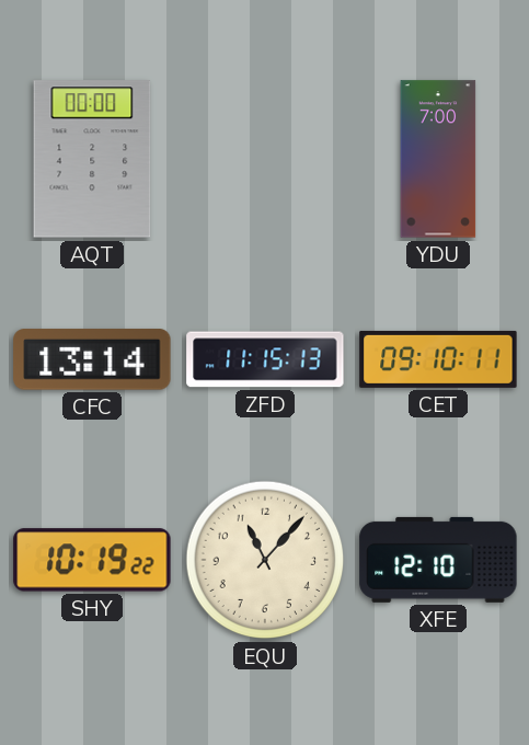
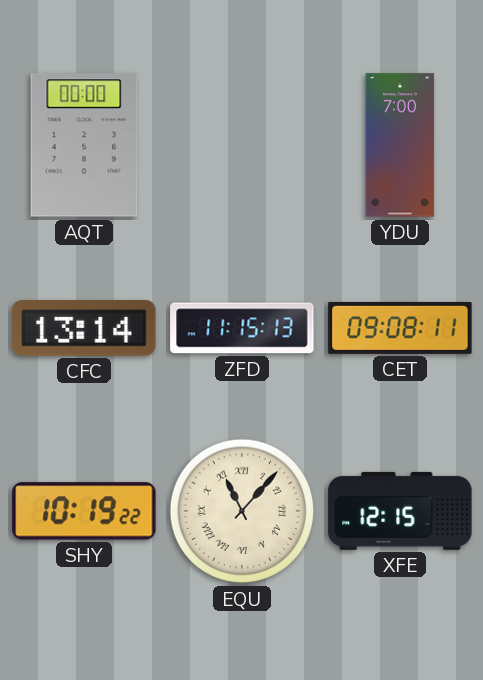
CET: 09:10 -> 09:08
EQU numerals: Arabic -> Roman
XFE: 12:10 -> 12:15
